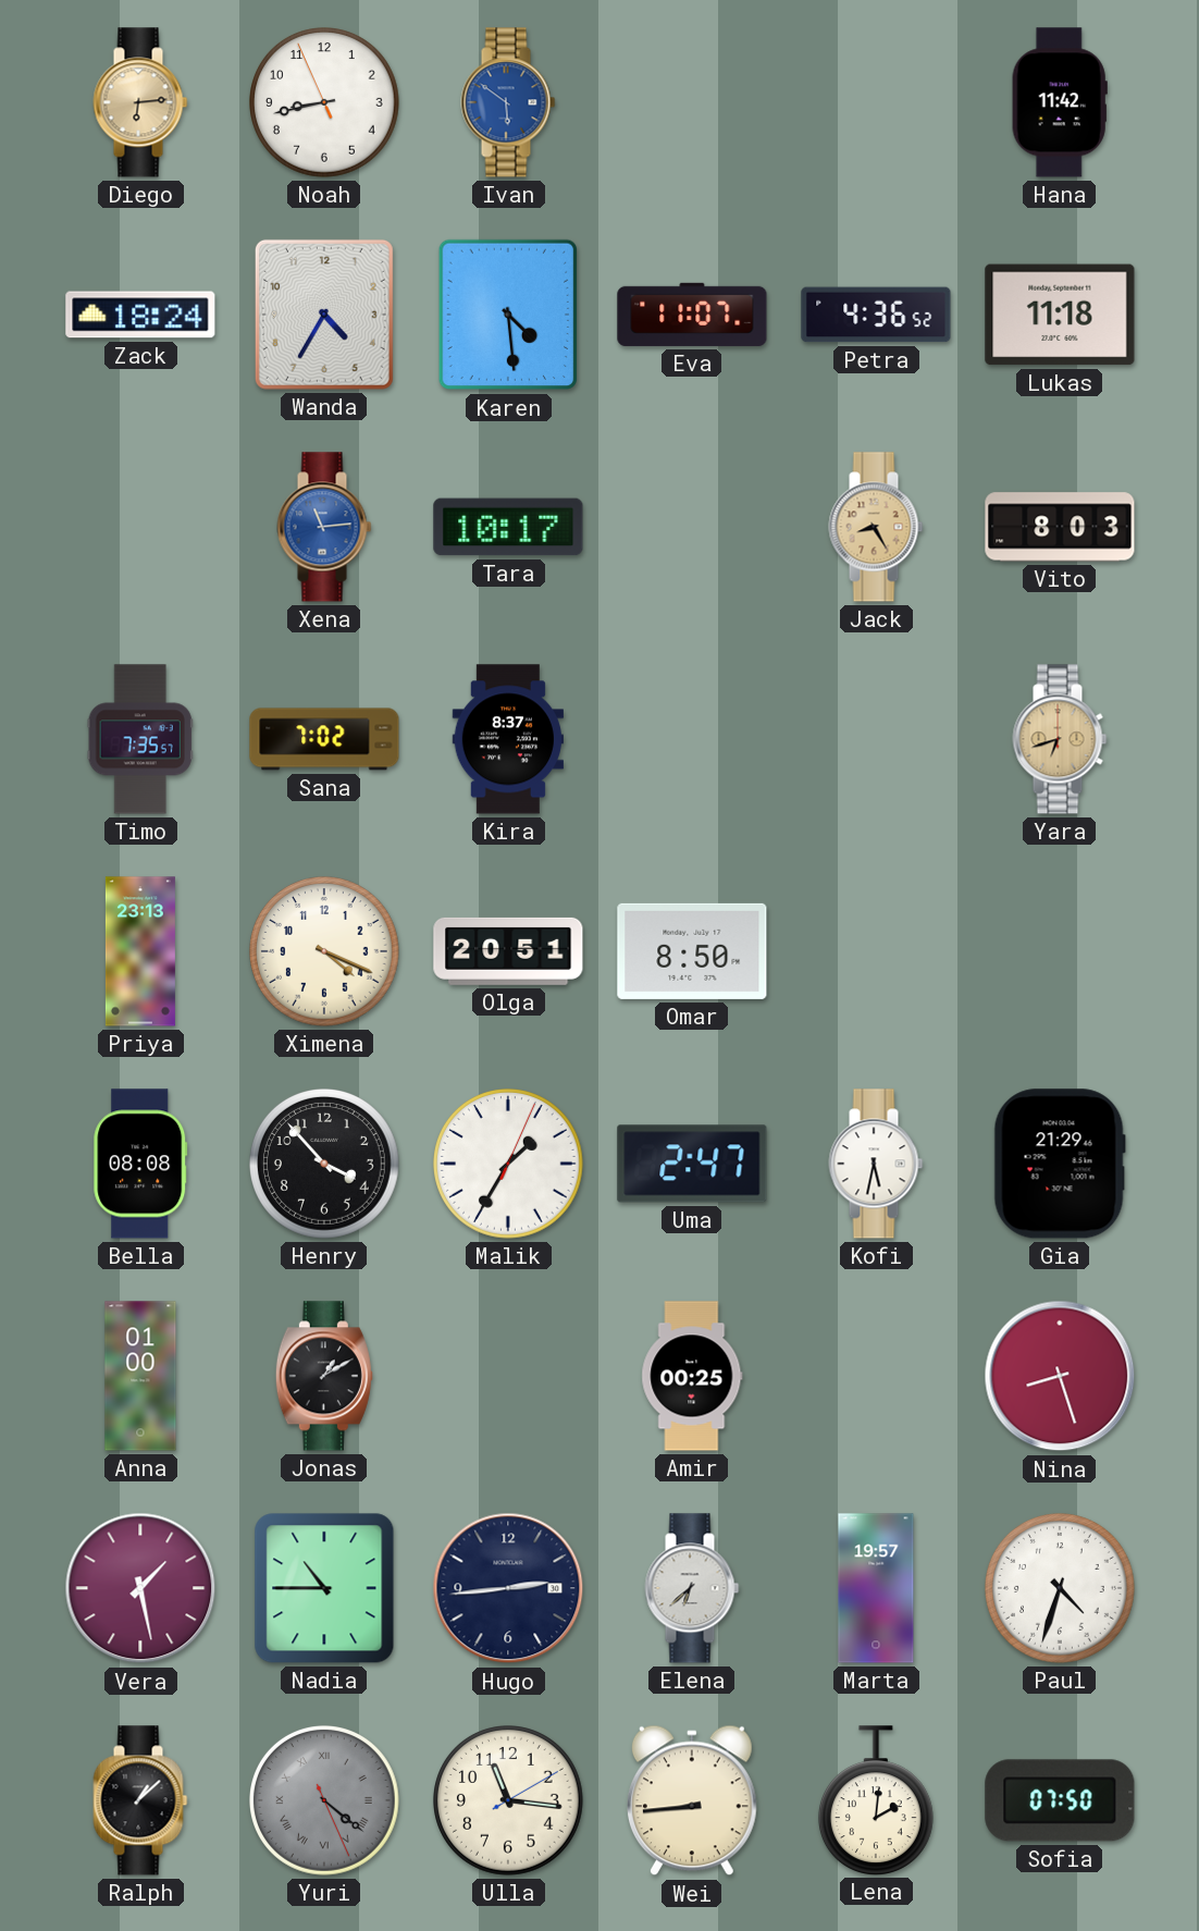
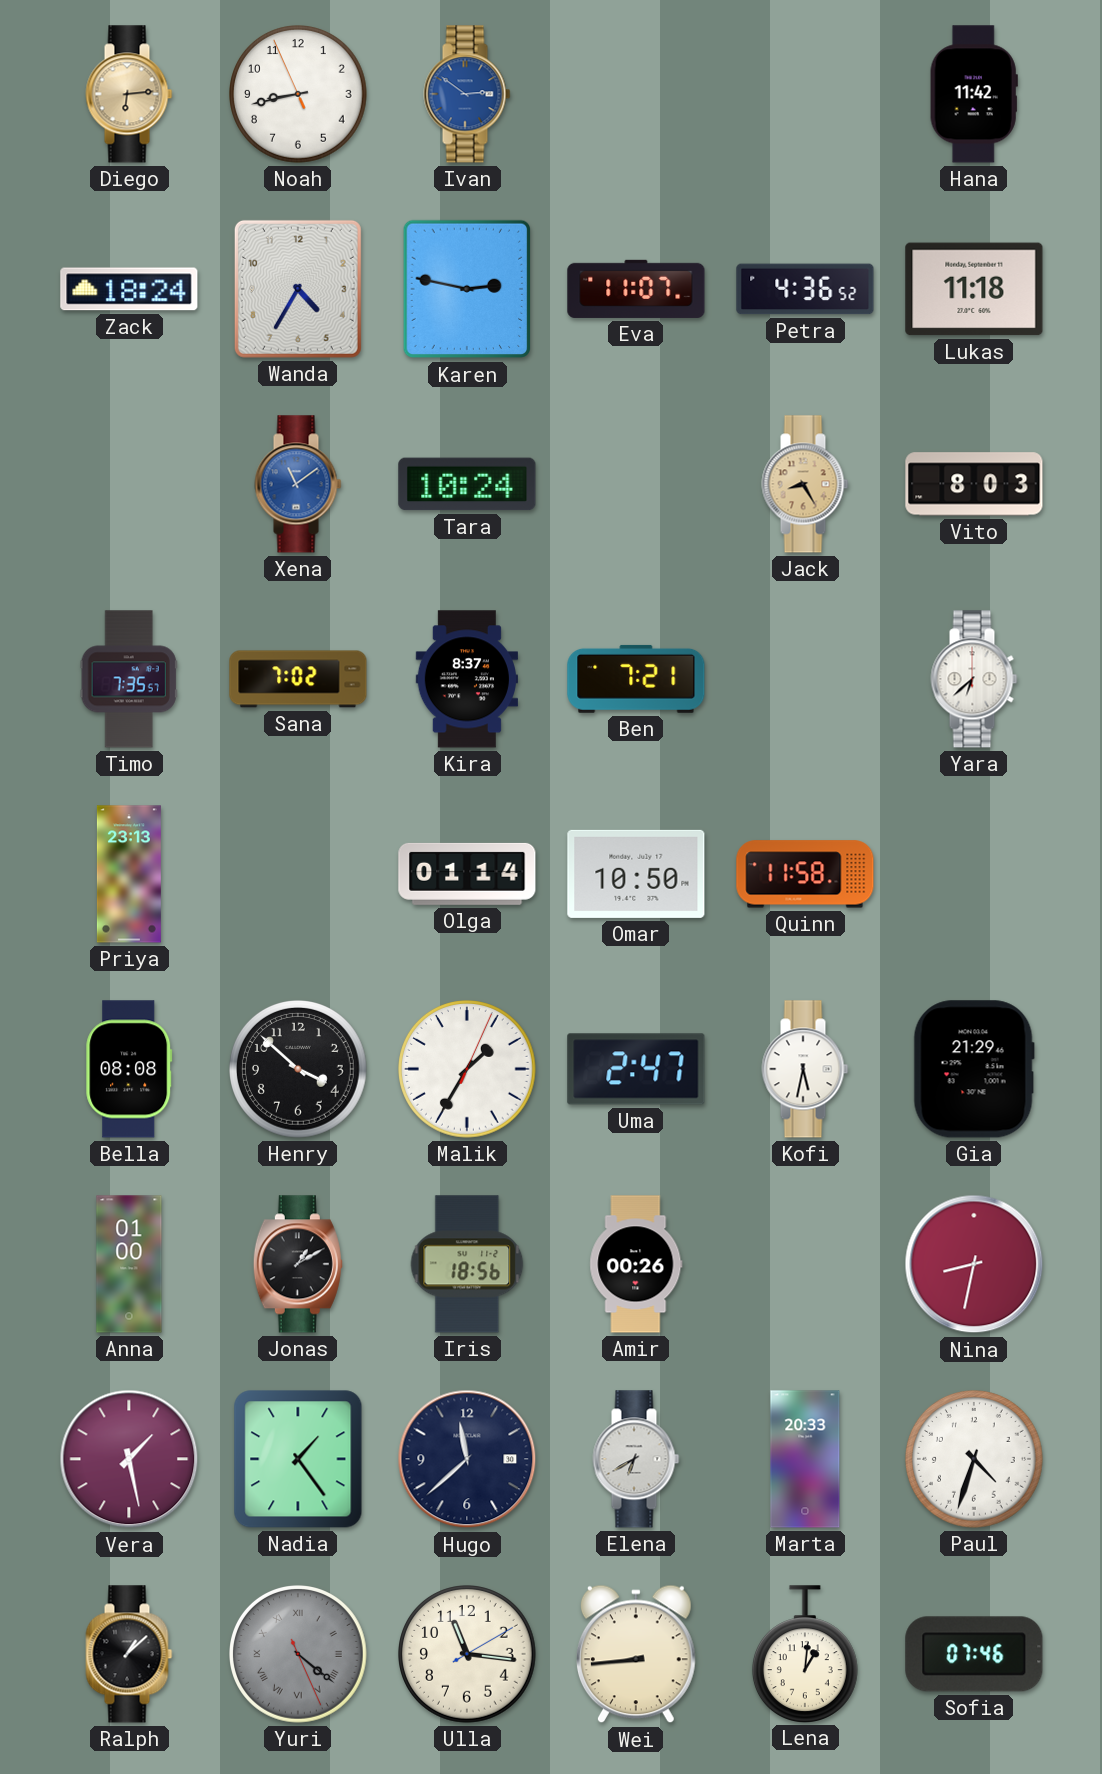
Ivan: 5:51 -> 2:51
Karen: 4:29 -> 2:47
Xena: 11:14 -> 11:09
Tara: 10:17 -> 10:24
Ben: none -> 7:21
Yara: 6:42 -> 6:38
Yara dial: champagne -> white
Ximena: 4:19 -> none
Olga: 20:51 -> 01:14
Omar: 8:50 -> 10:50
Quinn: none -> 11:58
Henry: 3:53 -> 3:52
Iris: none -> 18:56
Amir: 00:25 -> 00:26
Nina: 8:27 -> 8:32
Nadia: 10:45 -> 1:24
Hugo: 2:44 -> 11:38
Elena: 6:38 -> 6:40
Marta: 19:57 -> 20:33
Lena: 2:01 -> 1:01
Sofia: 07:50 -> 07:46
